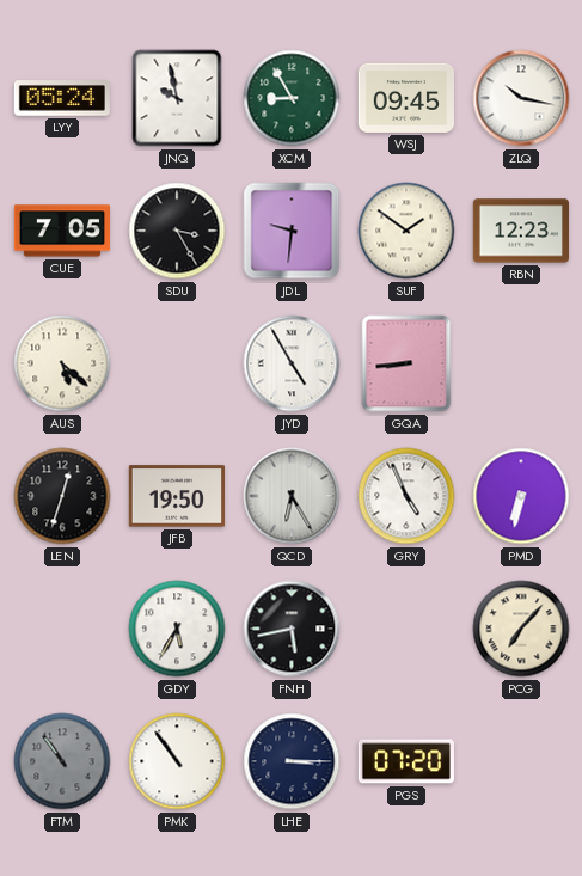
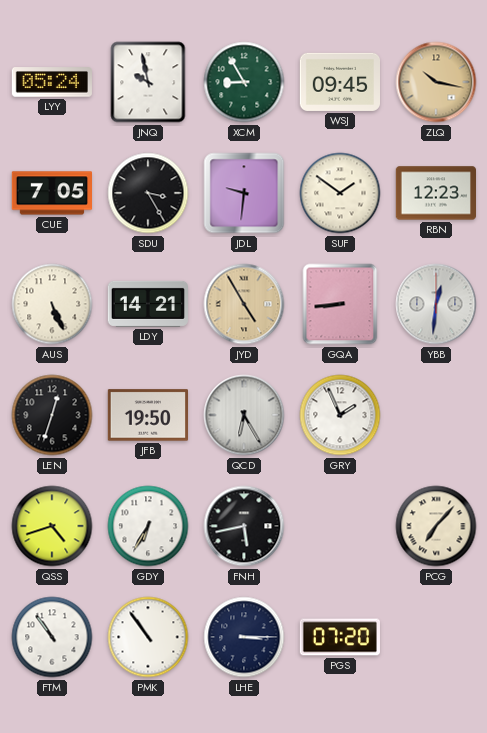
ZLQ dial: white -> champagne
AUS: 5:22 -> 5:26
LDY: none -> 14:21
JYD dial: white -> champagne
YBB: none -> 12:31
GRY: 4:56 -> 1:56
PMD: 6:32 -> none
QSS: none -> 4:42
GDY: 5:35 -> 6:35
FTM dial: grey -> white
